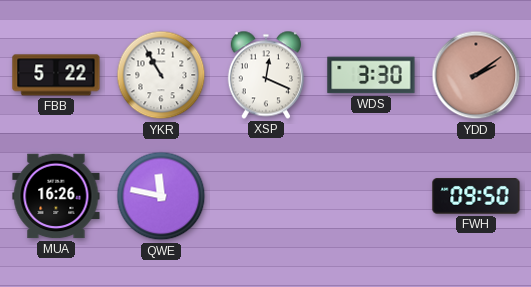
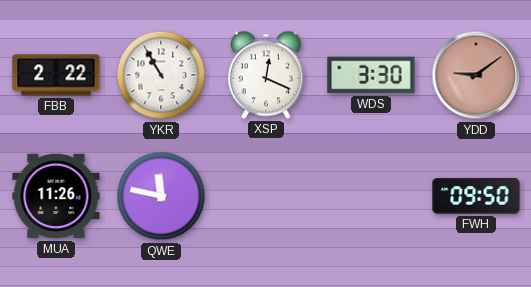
FBB: 5:22 -> 2:22
YDD: 2:09 -> 9:09
MUA: 16:26 -> 11:26
